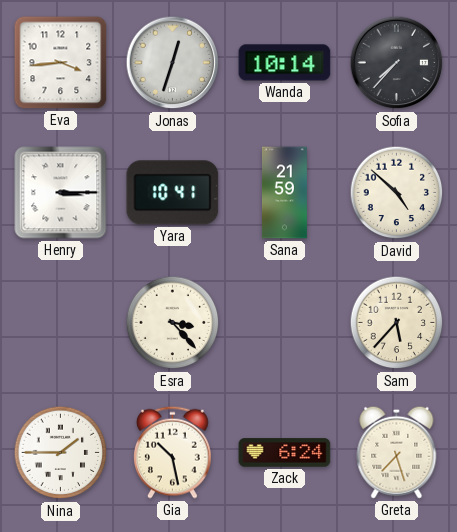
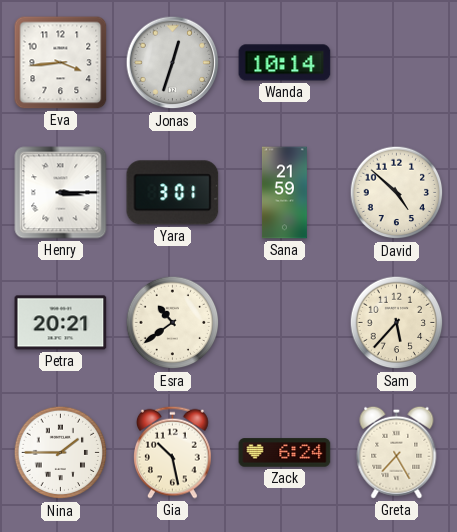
Sofia: 7:37 -> none
Yara: 10:41 -> 3:01
Petra: none -> 20:21
Esra: 3:23 -> 10:39
Greta: 7:27 -> 7:25
